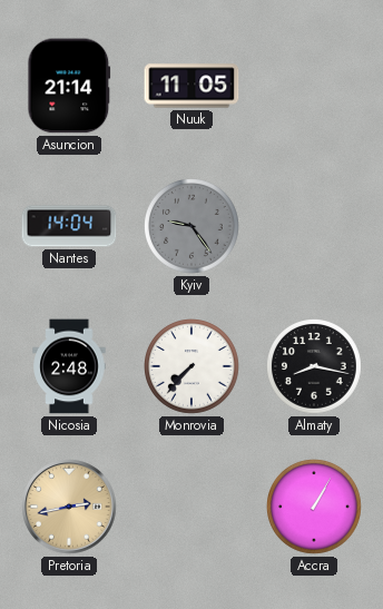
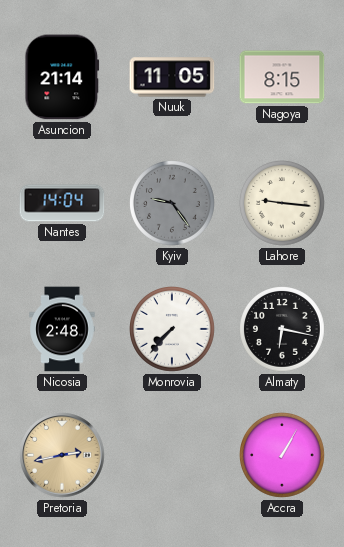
Nagoya: none -> 8:15
Lahore: none -> 9:16
Almaty: 8:17 -> 6:17
